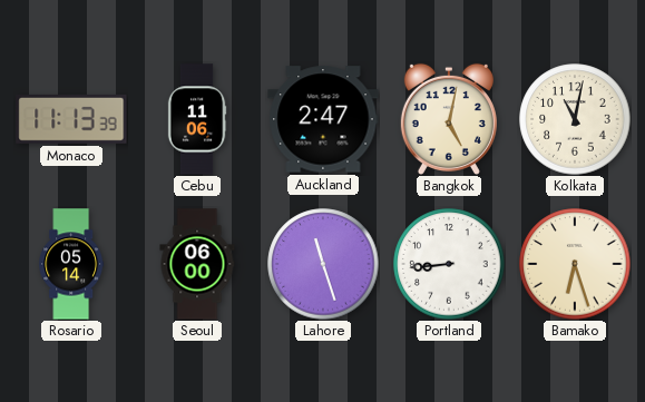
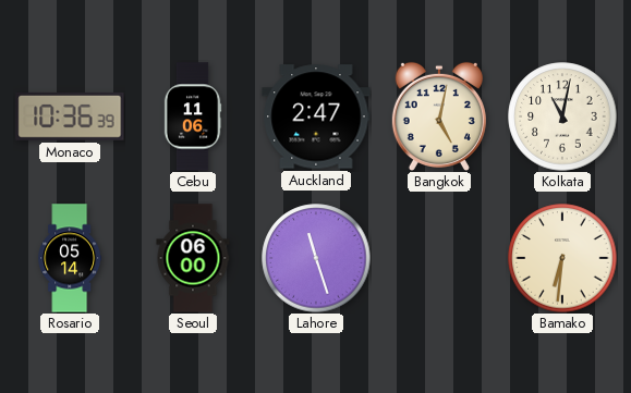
Monaco: 11:13 -> 10:36
Portland: 8:44 -> none
Bamako: 6:27 -> 6:31
